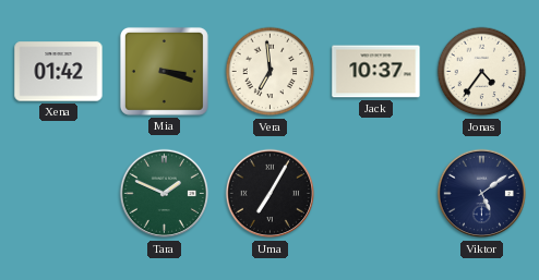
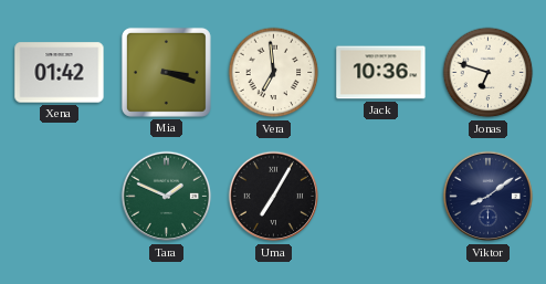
Jack: 10:37 -> 10:36
Jonas: 4:36 -> 6:48
Viktor: 5:09 -> 8:09
